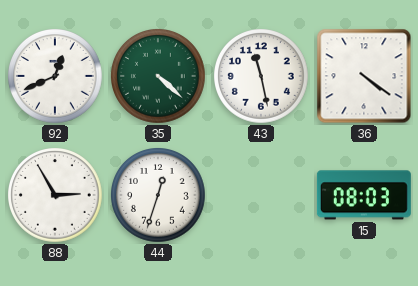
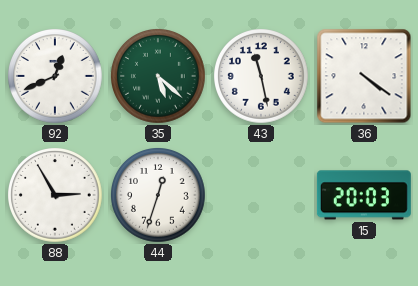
35: 4:22 -> 5:22
15: 08:03 -> 20:03
